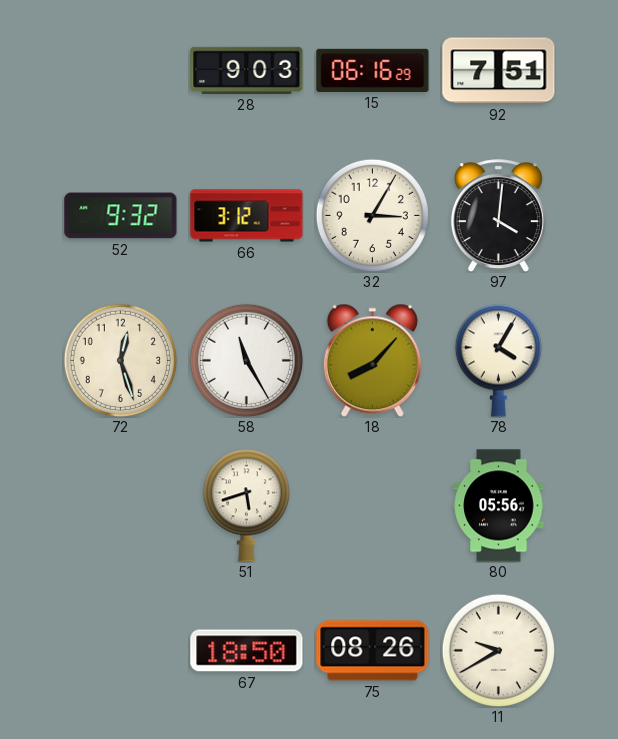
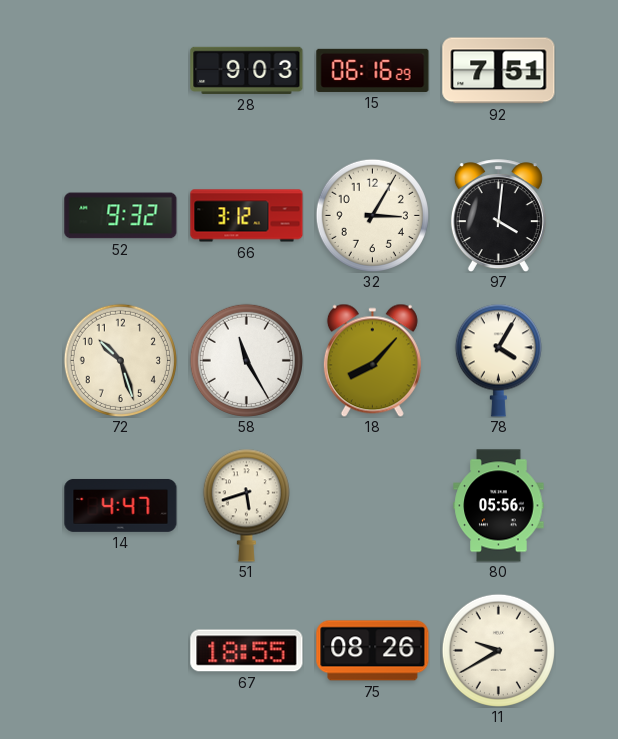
72: 12:27 -> 10:27
14: none -> 4:47
67: 18:50 -> 18:55
